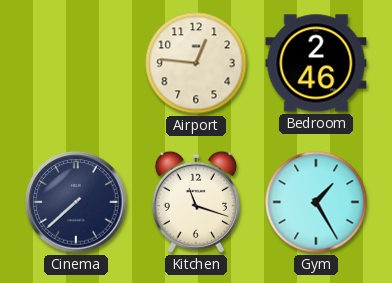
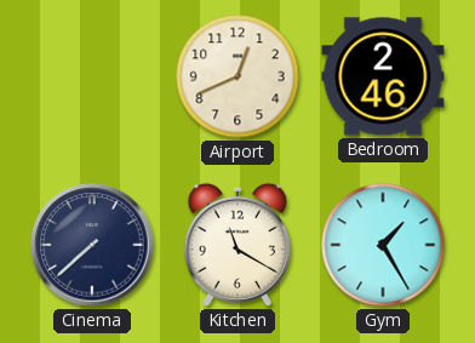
Airport: 12:46 -> 12:41
Kitchen: 11:18 -> 11:20
